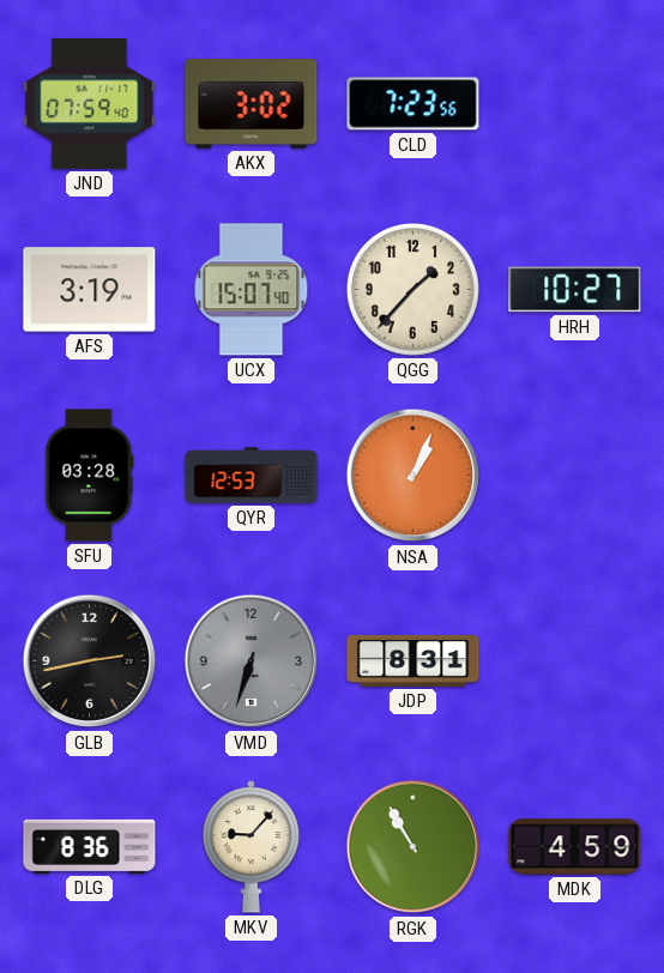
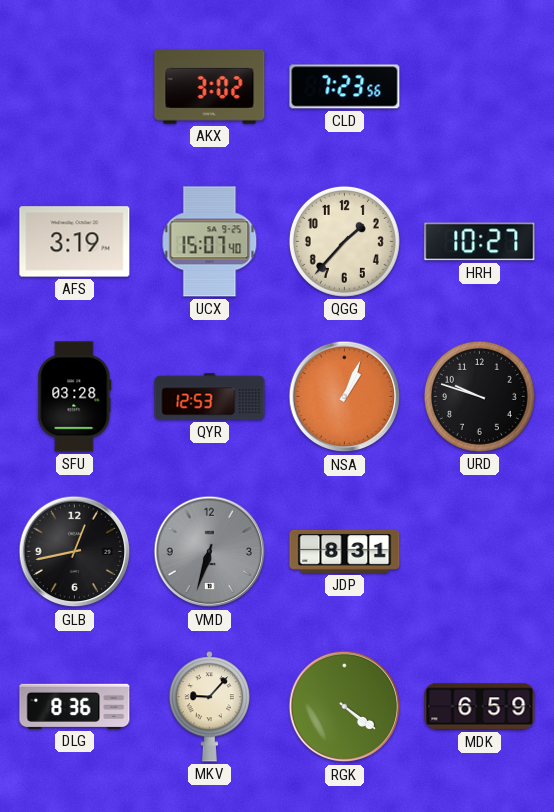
JND: 07:59 -> none
URD: none -> 9:48
GLB: 2:43 -> 12:43
RGK: 10:55 -> 4:21
MDK: 4:59 -> 6:59
